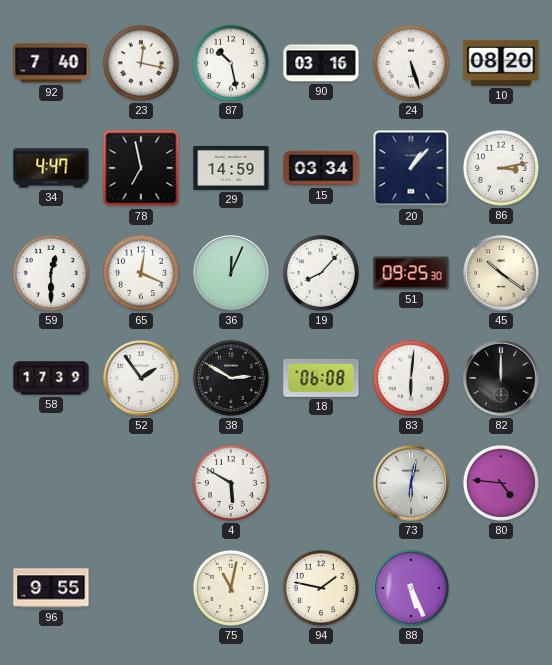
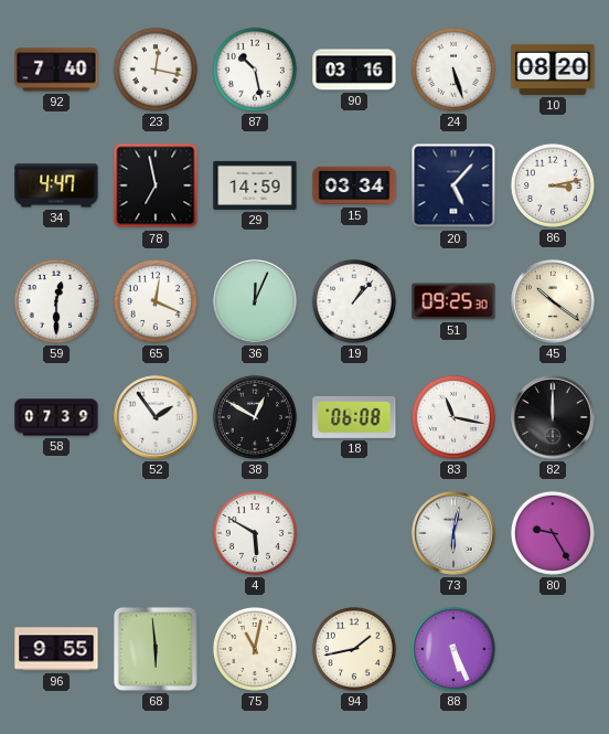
20: 1:07 -> 5:07
19: 8:07 -> 1:07
58: 17:39 -> 07:39
38: 2:50 -> 12:50
83: 6:01 -> 11:17
80: 4:46 -> 9:25
68: none -> 5:59
94: 1:47 -> 1:43
